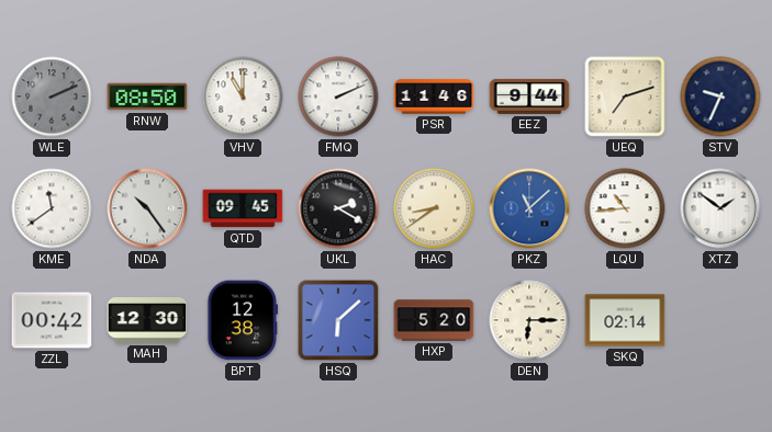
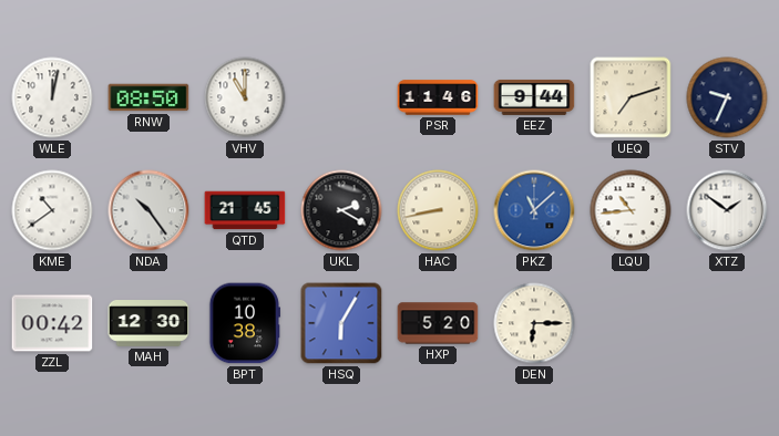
WLE: 2:11 -> 12:02
WLE dial: grey -> white
FMQ: 2:11 -> none
KME: 11:39 -> 10:39
QTD: 09:45 -> 21:45
HAC: 8:39 -> 8:43
BPT: 12:38 -> 10:38
HSQ: 6:08 -> 6:05
SKQ: 02:14 -> none
